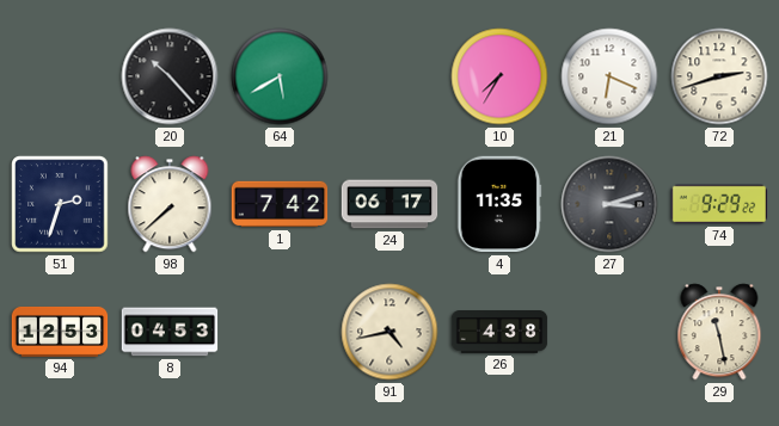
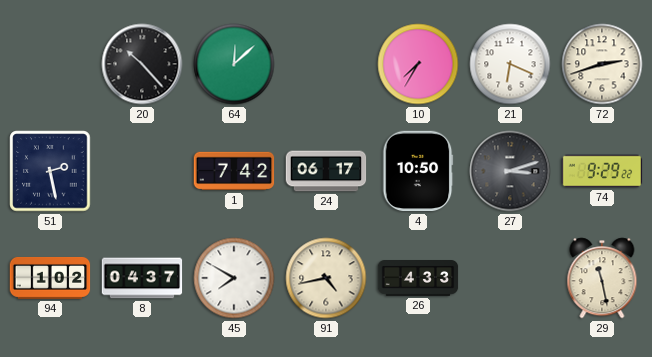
64: 5:40 -> 12:08
51: 2:33 -> 2:28
98: 7:38 -> none
4: 11:35 -> 10:50
94: 12:53 -> 1:02
8: 04:53 -> 04:37
45: none -> 7:50
26: 4:38 -> 4:33
